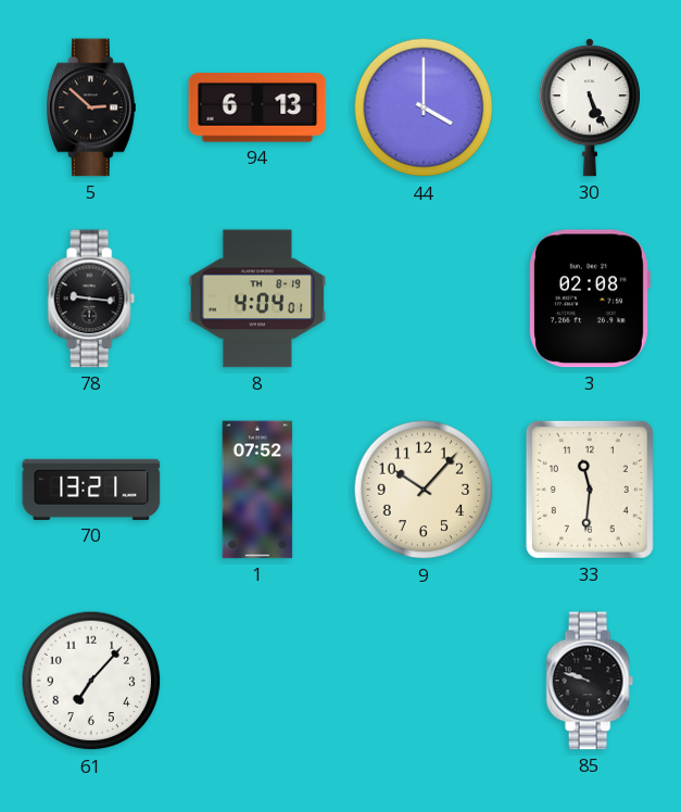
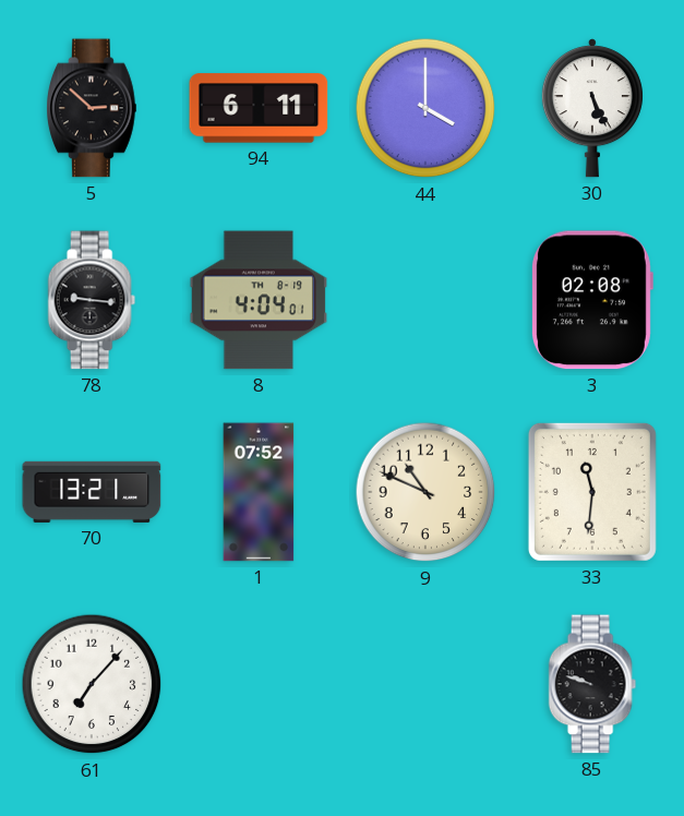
94: 6:13 -> 6:11
9: 10:07 -> 10:49
